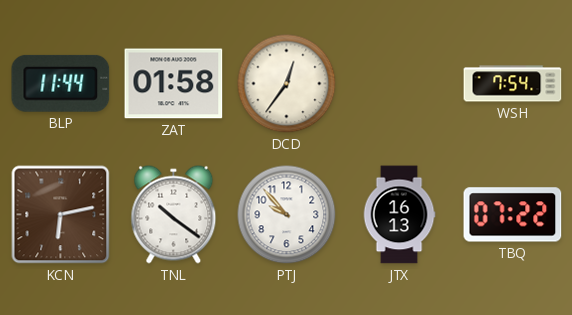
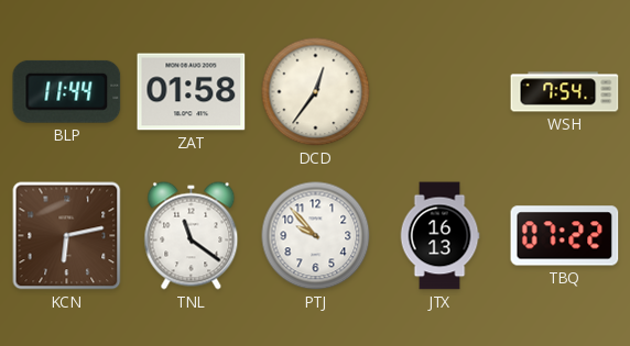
TNL: 10:21 -> 11:21
